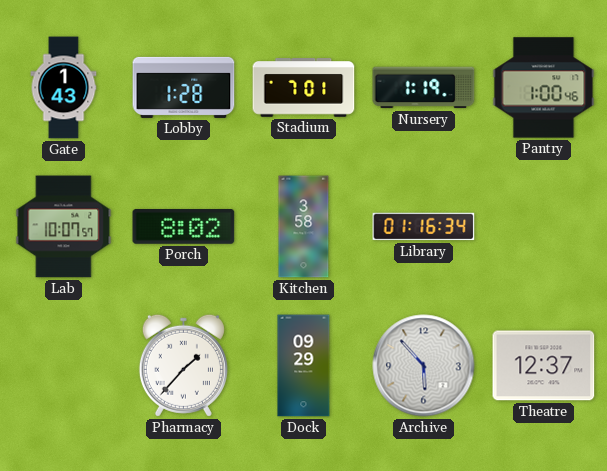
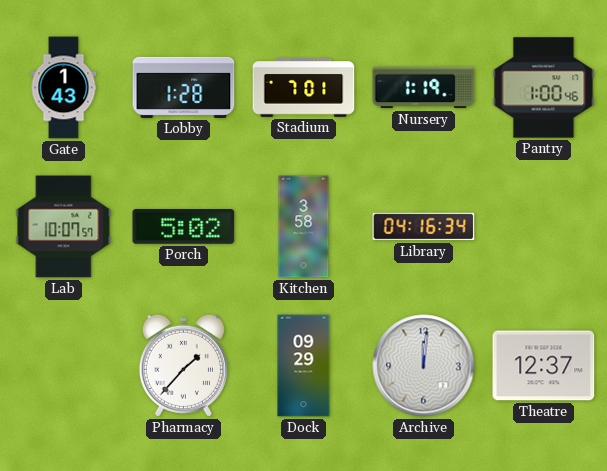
Porch: 8:02 -> 5:02
Library: 01:16 -> 04:16
Archive: 5:53 -> 12:01
